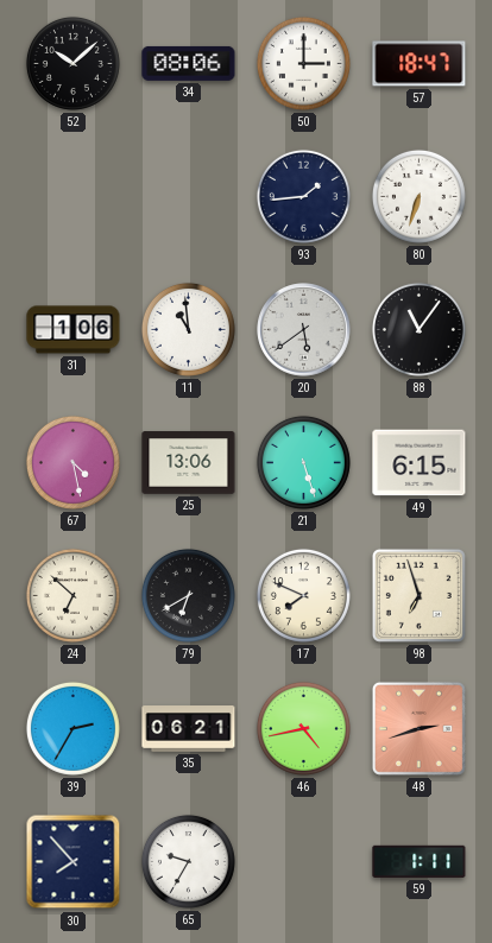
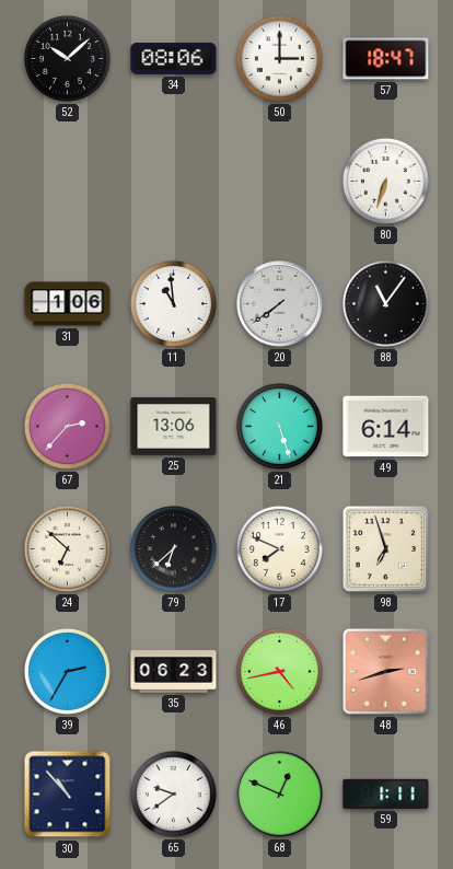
93: 1:44 -> none
20: 5:39 -> 7:39
67: 4:28 -> 2:37
49: 6:15 -> 6:14
79: 6:40 -> 6:38
35: 06:21 -> 06:23
30: 7:53 -> 10:53
65: 9:35 -> 9:39
68: none -> 12:49
